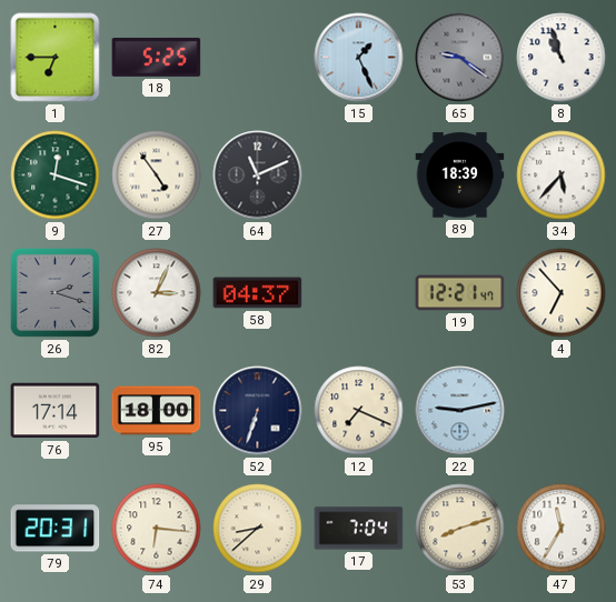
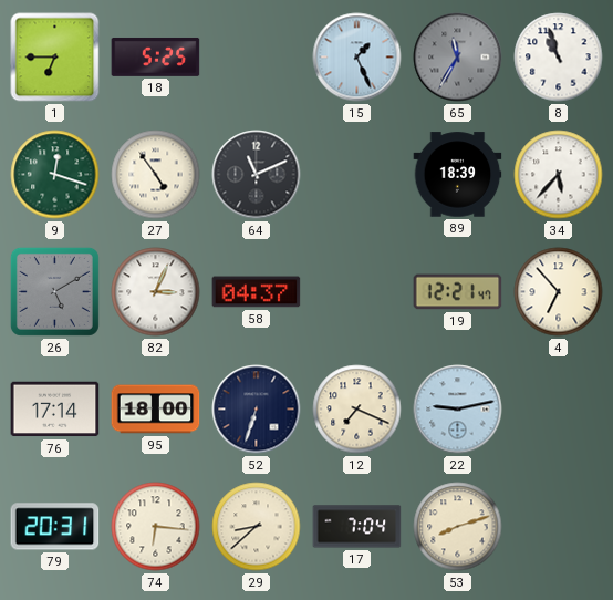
65: 9:21 -> 11:35
26: 2:18 -> 5:10
47: 11:35 -> none
